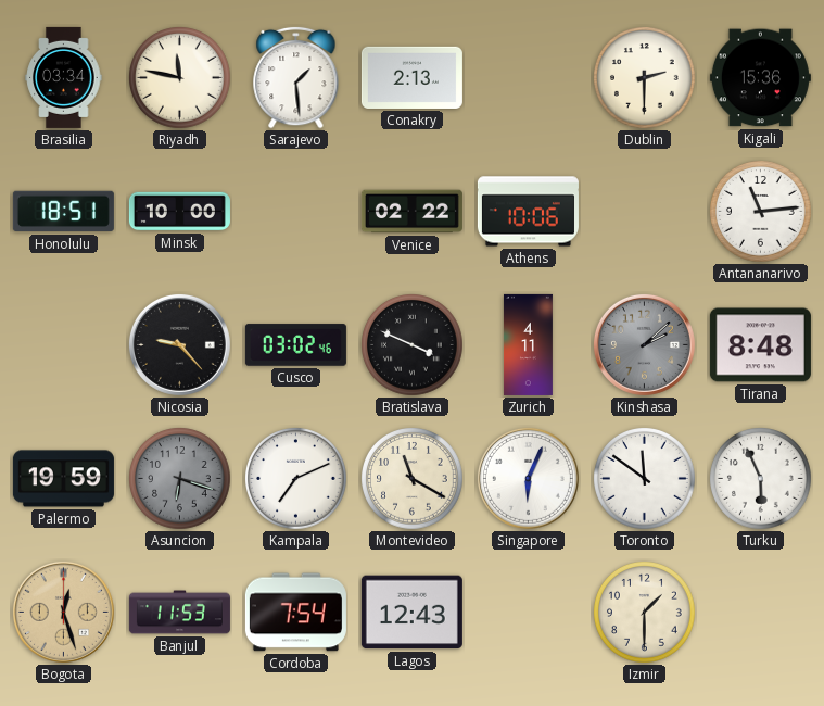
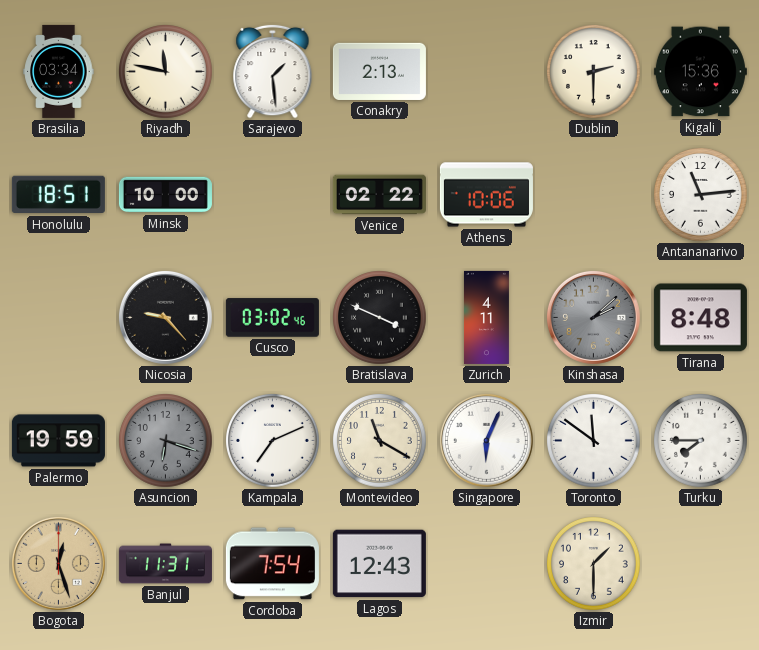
Turku: 5:56 -> 7:45
Banjul: 11:53 -> 11:31
